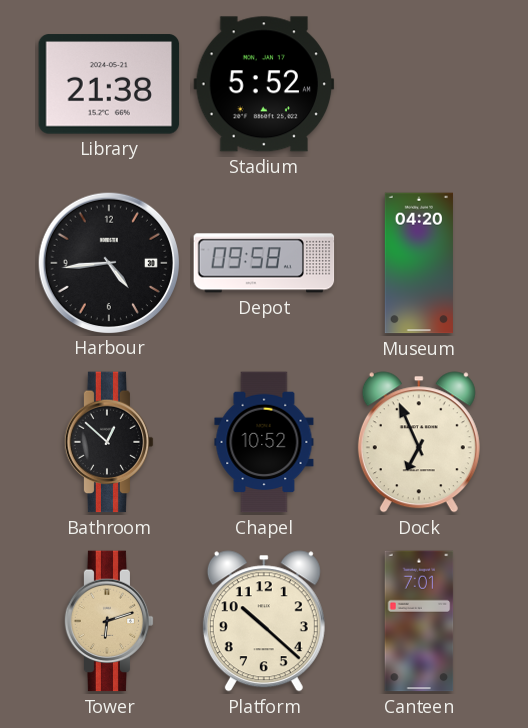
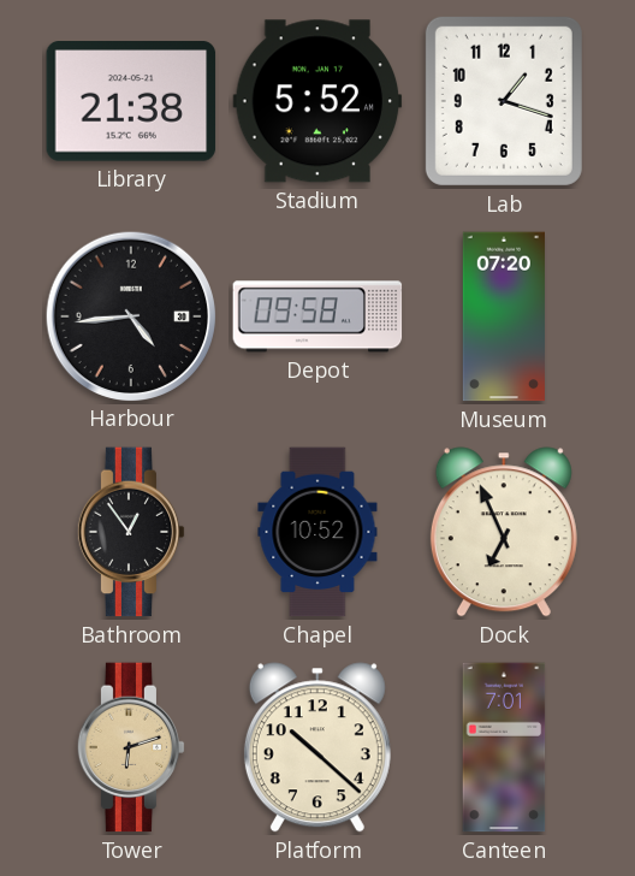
Lab: none -> 1:18
Museum: 04:20 -> 07:20
Bathroom: 12:52 -> 12:54
